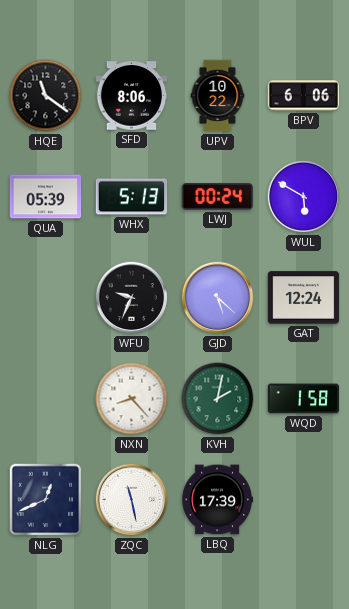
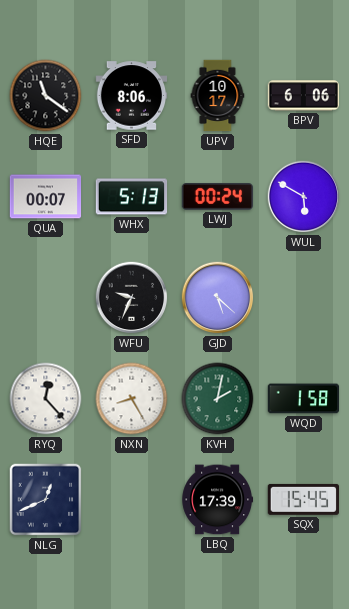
UPV: 10:22 -> 10:17
QUA: 05:39 -> 00:07
GAT: 12:24 -> none
RYQ: none -> 12:23
NXN: 8:23 -> 8:25
ZQC: 11:28 -> none
SQX: none -> 15:45
